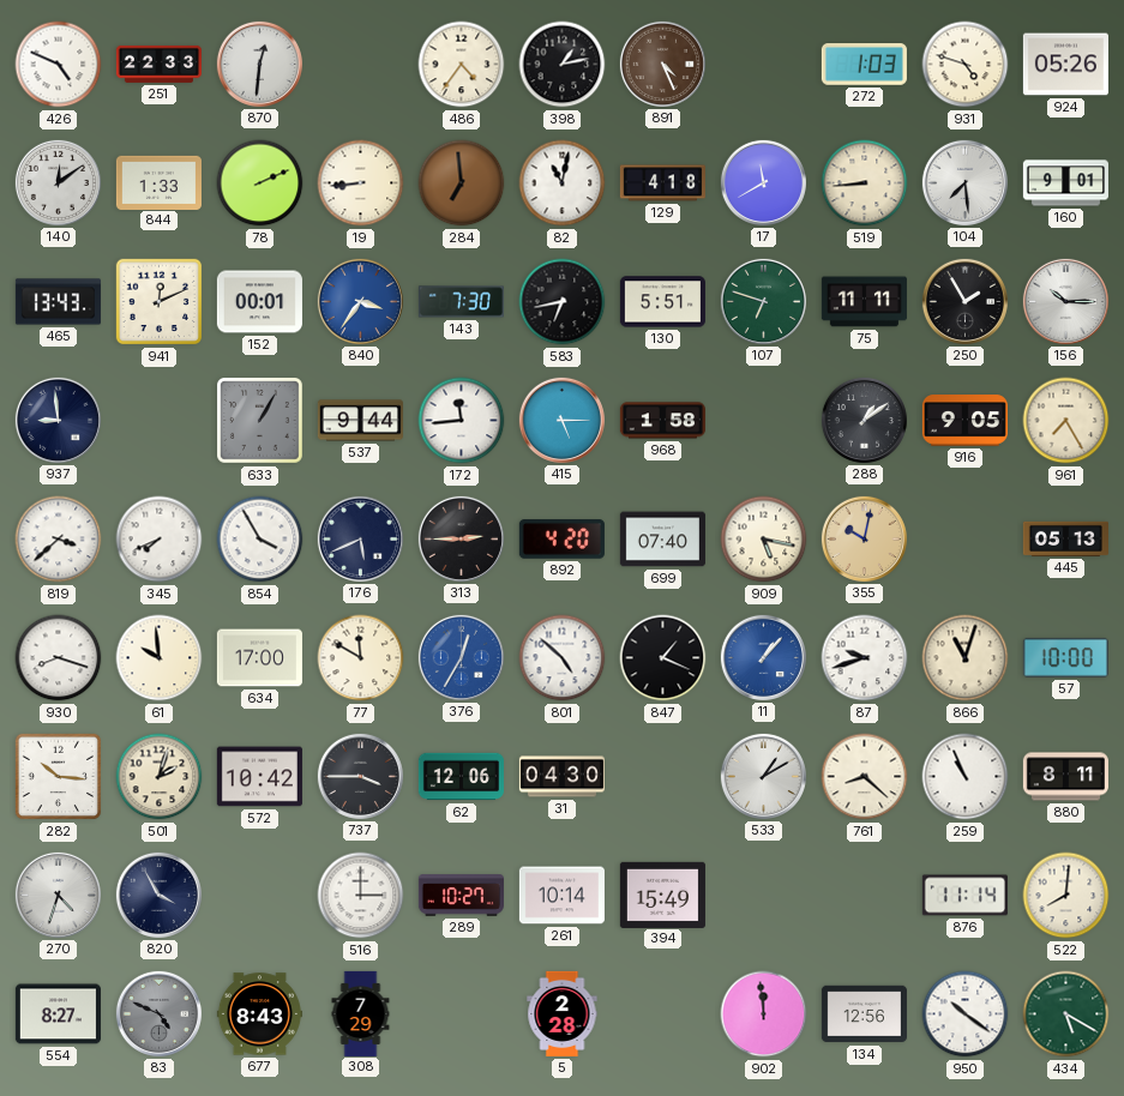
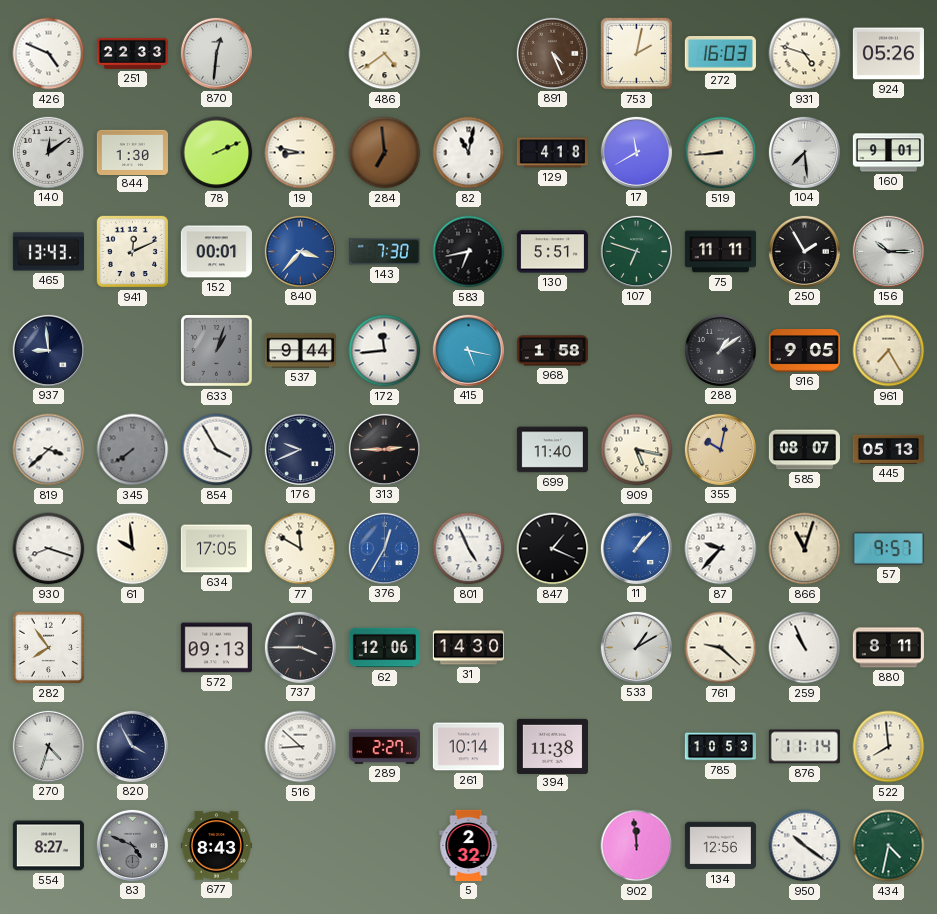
486: 4:36 -> 4:39
398: 1:13 -> none
753: none -> 2:02
272: 1:03 -> 16:03
844: 1:33 -> 1:30
19: 8:44 -> 8:47
840: 3:36 -> 3:37
633: 1:05 -> 1:03
415: 5:15 -> 5:17
345: 7:41 -> 7:39
345 dial: white -> grey
176: 5:41 -> 9:41
892: 4:20 -> none
699: 07:40 -> 11:40
585: none -> 08:07
634: 17:00 -> 17:05
801: 4:52 -> 4:56
87: 9:42 -> 9:37
57: 10:00 -> 9:57
282: 10:16 -> 7:54
501: 2:03 -> none
572: 10:42 -> 09:13
31: 04:30 -> 14:30
761: 8:22 -> 9:22
516: 3:00 -> 8:52
289: 10:27 -> 2:27
394: 15:49 -> 11:38
785: none -> 10:53
522: 8:01 -> 7:59
308: 7:29 -> none
5: 2:28 -> 2:32
434: 5:20 -> 4:32
